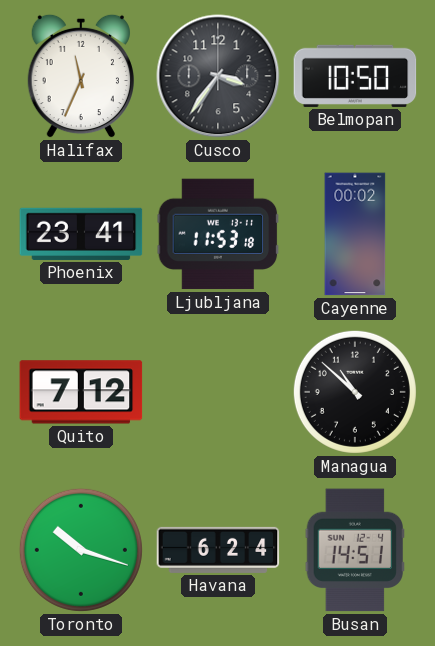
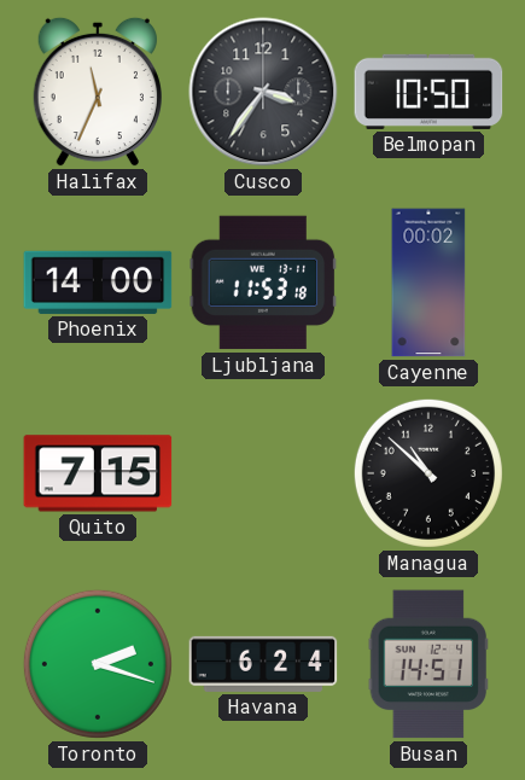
Phoenix: 23:41 -> 14:00
Quito: 7:12 -> 7:15
Toronto: 10:18 -> 2:18
